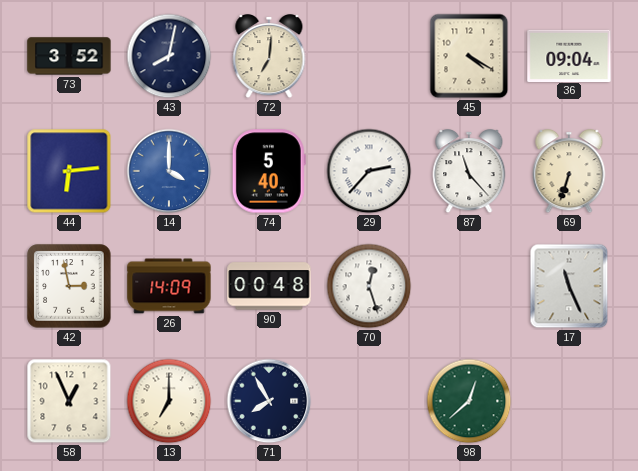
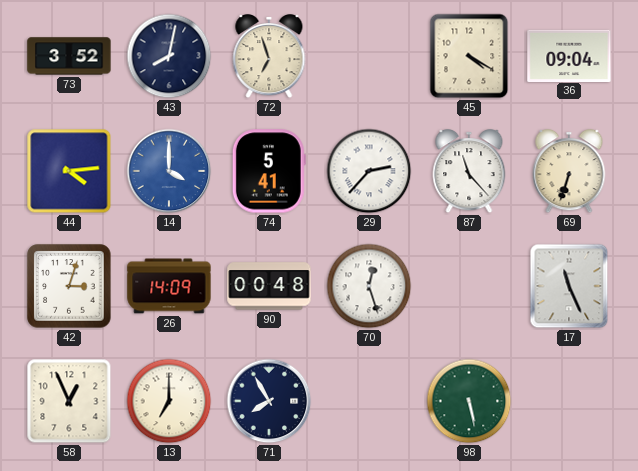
72: 7:01 -> 6:57
44: 6:14 -> 4:14
74: 5:40 -> 5:41
42: 2:58 -> 3:03
98: 12:38 -> 5:28
